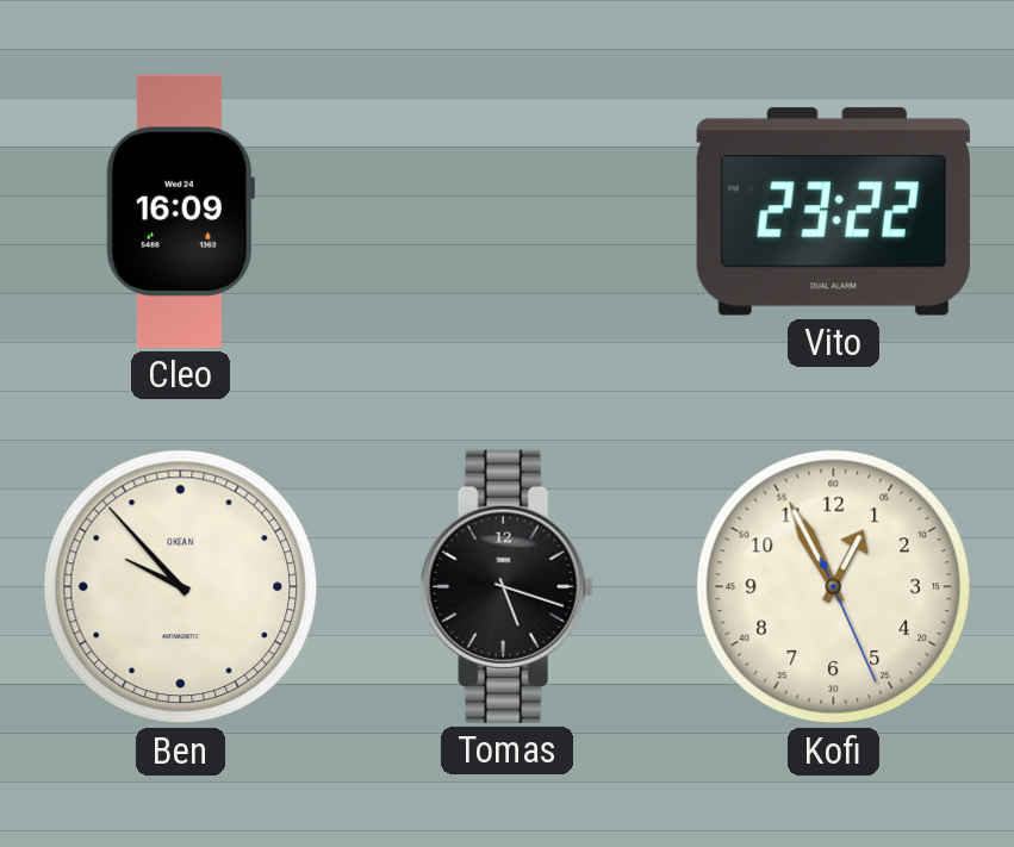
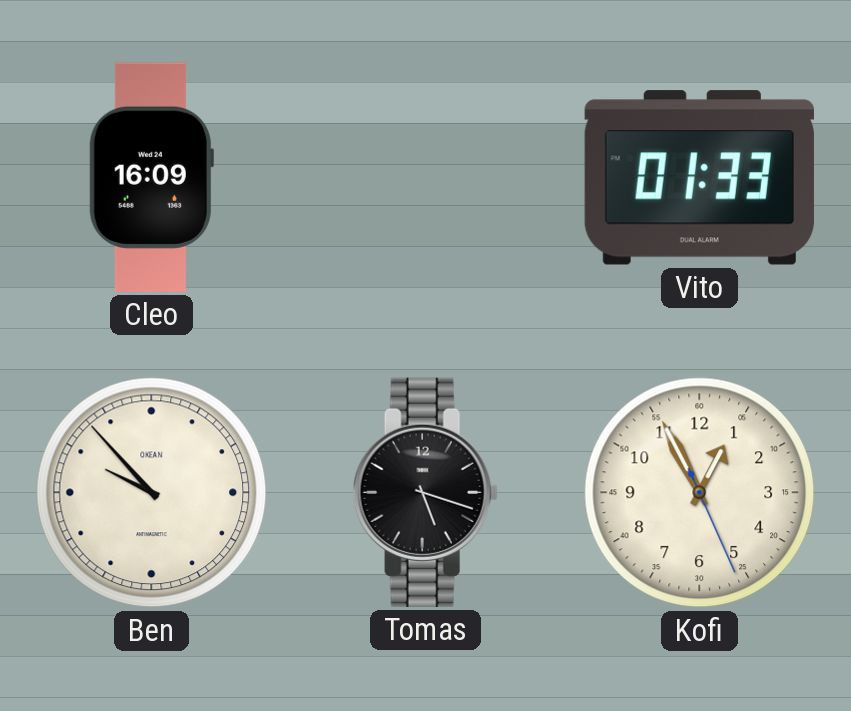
Vito: 23:22 -> 01:33
